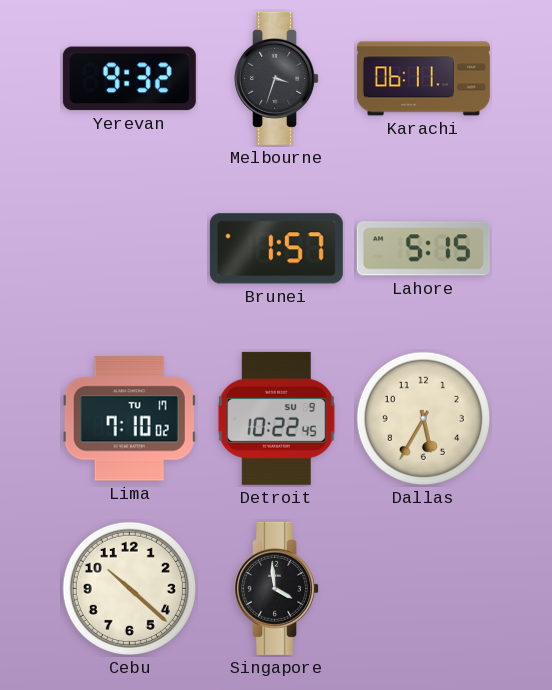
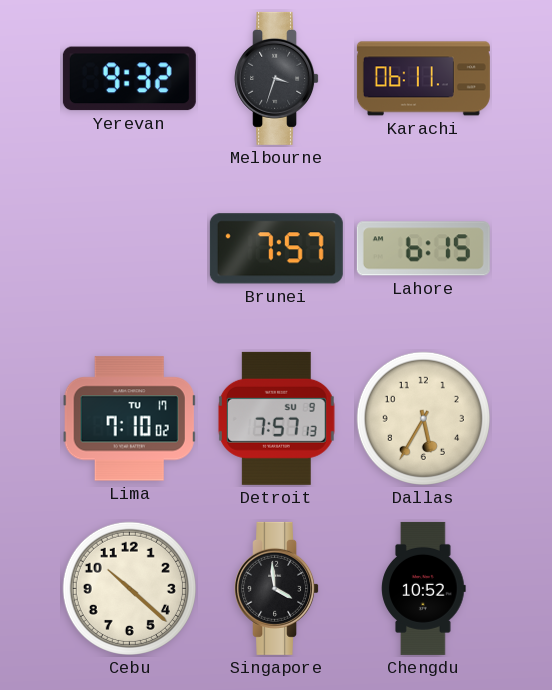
Brunei: 1:57 -> 7:57
Lahore: 5:15 -> 6:15
Detroit: 10:22 -> 7:57
Chengdu: none -> 10:52
